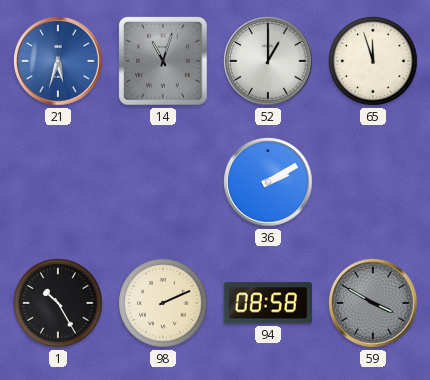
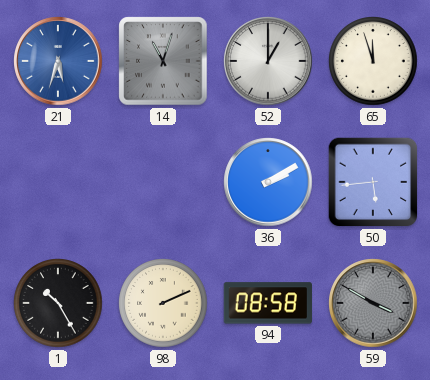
50: none -> 5:44
